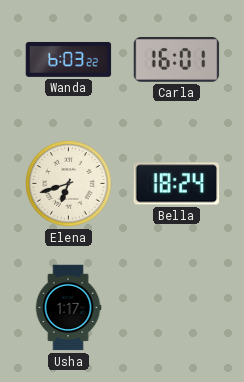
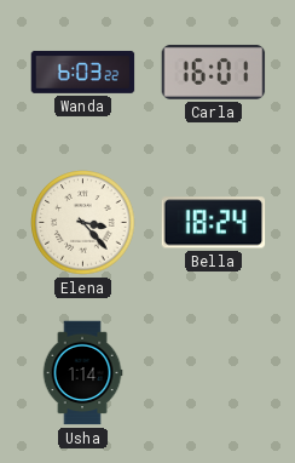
Elena: 6:42 -> 3:23
Usha: 1:17 -> 1:14
